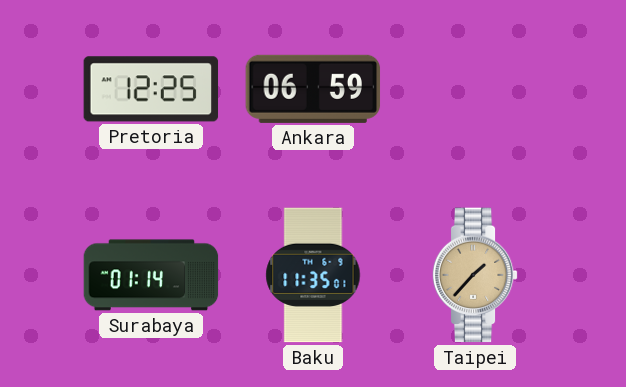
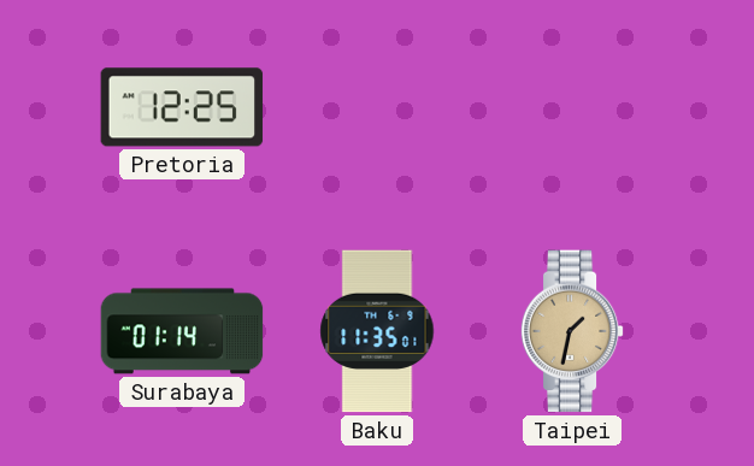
Ankara: 06:59 -> none
Taipei: 1:37 -> 1:32
